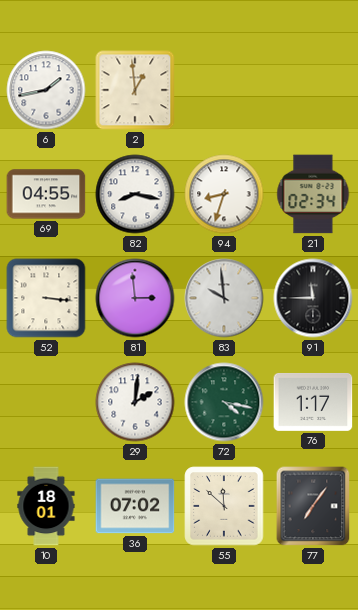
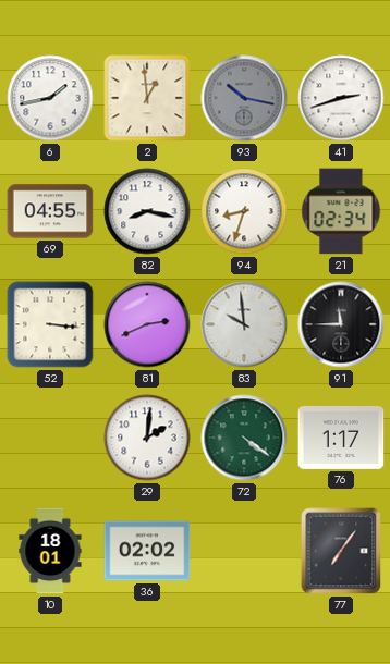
93: none -> 10:17
41: none -> 2:42
81: 2:59 -> 2:41
72: 4:17 -> 4:21
36: 07:02 -> 02:02
55: 11:52 -> none
